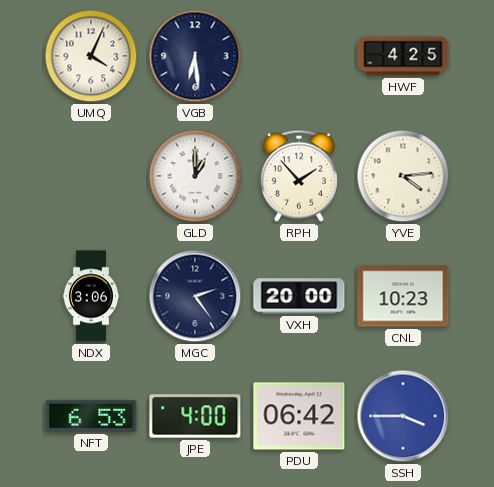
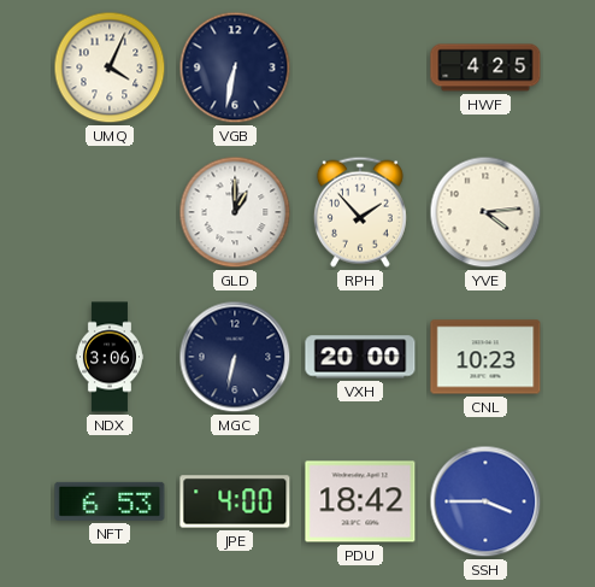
VGB: 6:29 -> 6:32
MGC: 2:24 -> 6:32
PDU: 06:42 -> 18:42
